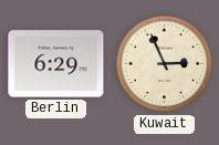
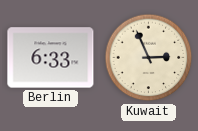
Berlin: 6:29 -> 6:33
